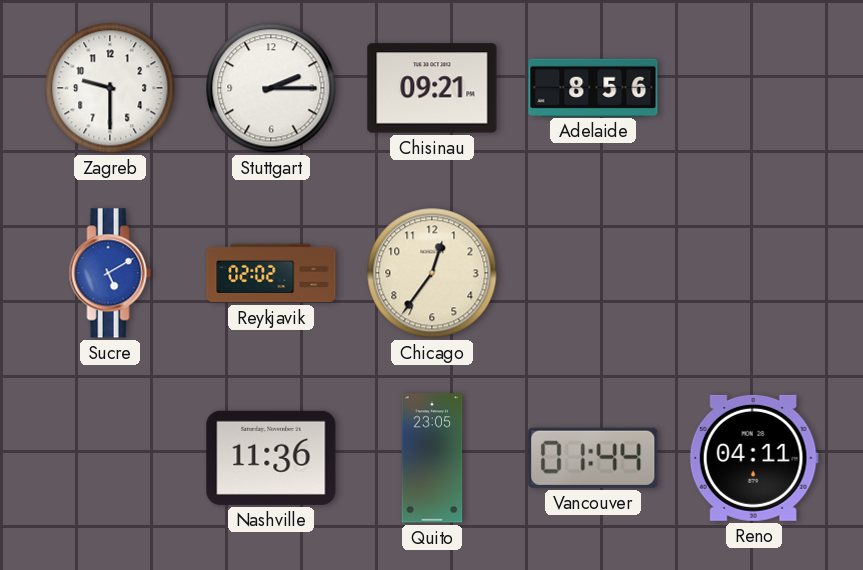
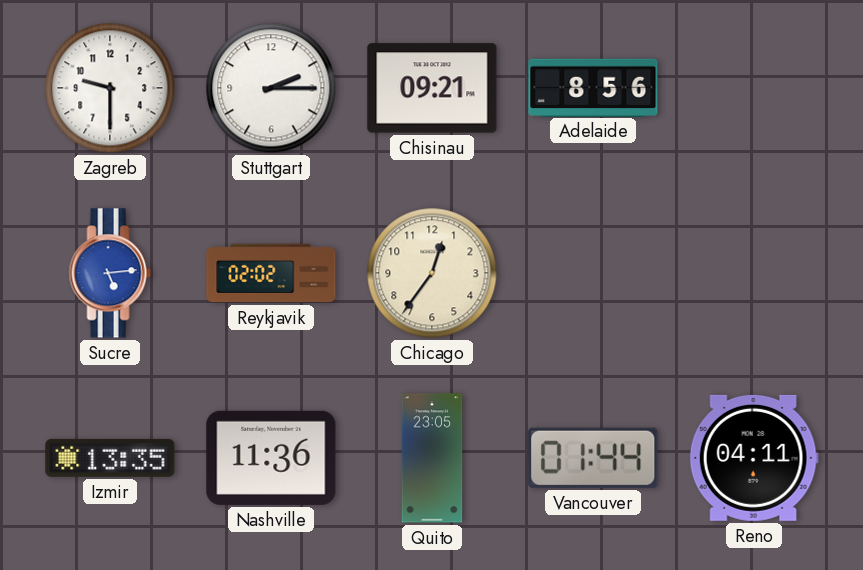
Sucre: 5:10 -> 5:14
Izmir: none -> 13:35
